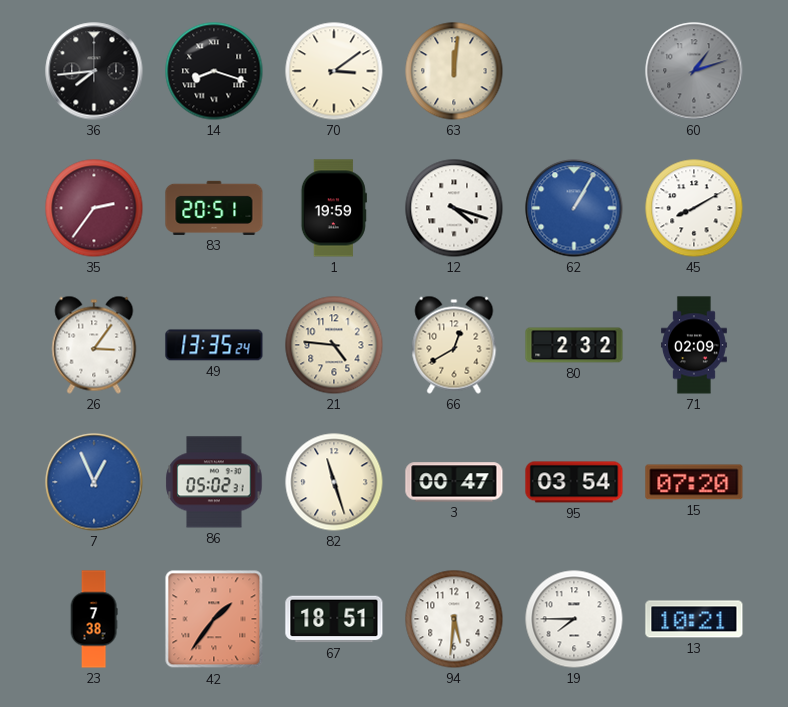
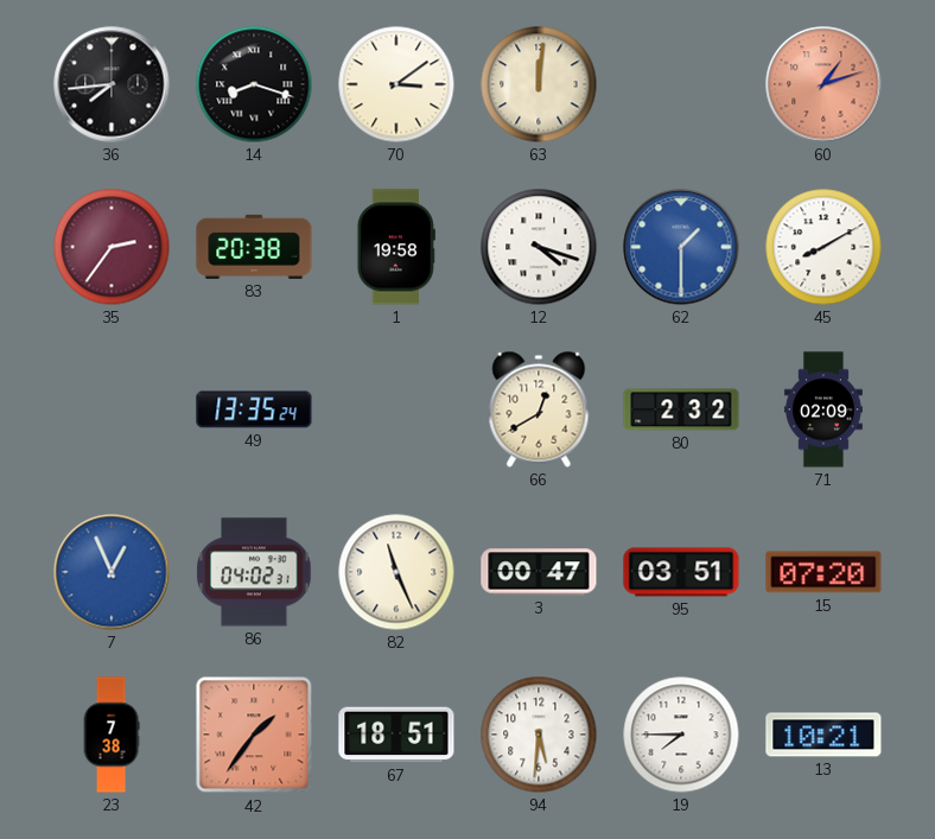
60 dial: grey -> salmon
83: 20:51 -> 20:38
1: 19:59 -> 19:58
62: 1:05 -> 1:30
26: 3:06 -> none
21: 4:46 -> none
86: 05:02 -> 04:02
82: 11:27 -> 11:26
95: 03:54 -> 03:51
